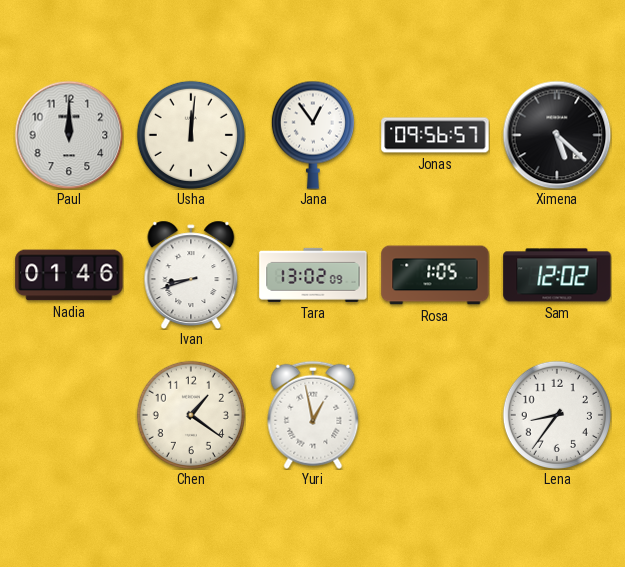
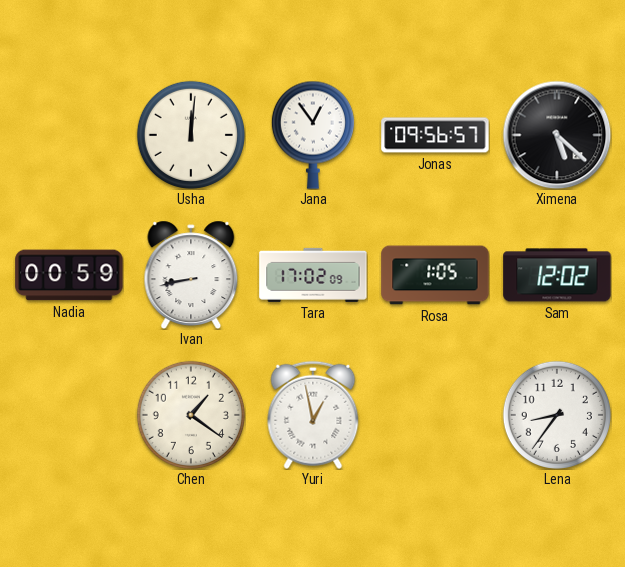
Paul: 12:00 -> none
Nadia: 01:46 -> 00:59
Ivan: 8:42 -> 8:43
Tara: 13:02 -> 17:02
